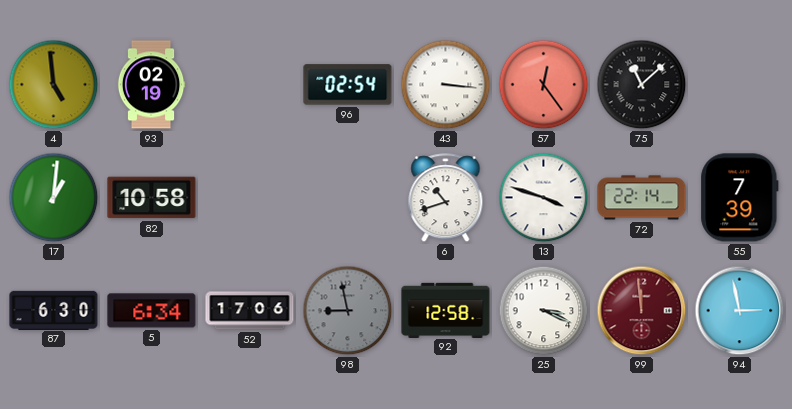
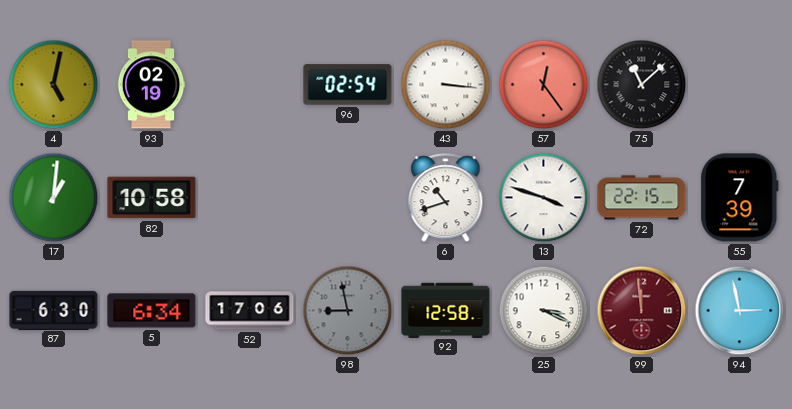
4: 4:59 -> 5:02
72: 22:14 -> 22:15
